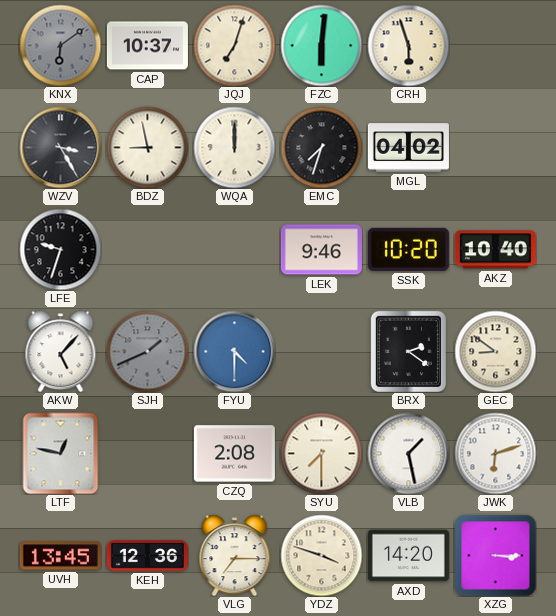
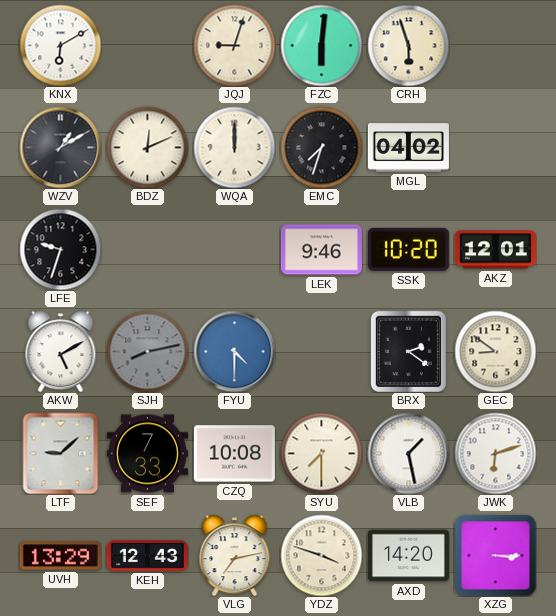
KNX: 6:09 -> 6:10
KNX dial: grey -> white
CAP: 10:37 -> none
JQJ: 7:03 -> 9:03
WZV: 3:25 -> 1:10
BDZ: 8:58 -> 12:11
AKZ: 10:40 -> 12:01
AKW: 5:07 -> 5:10
SJH: 1:41 -> 8:13
LTF: 12:47 -> 9:08
SEF: none -> 7:33
CZQ: 2:08 -> 10:08
UVH: 13:45 -> 13:29
KEH: 12:36 -> 12:43
VLG: 7:15 -> 7:13
